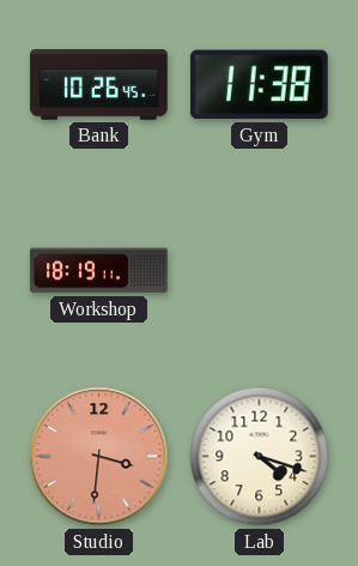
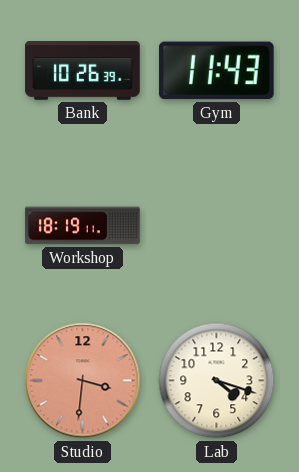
Bank: 10:26:45 -> 10:26:39
Gym: 11:38 -> 11:43
